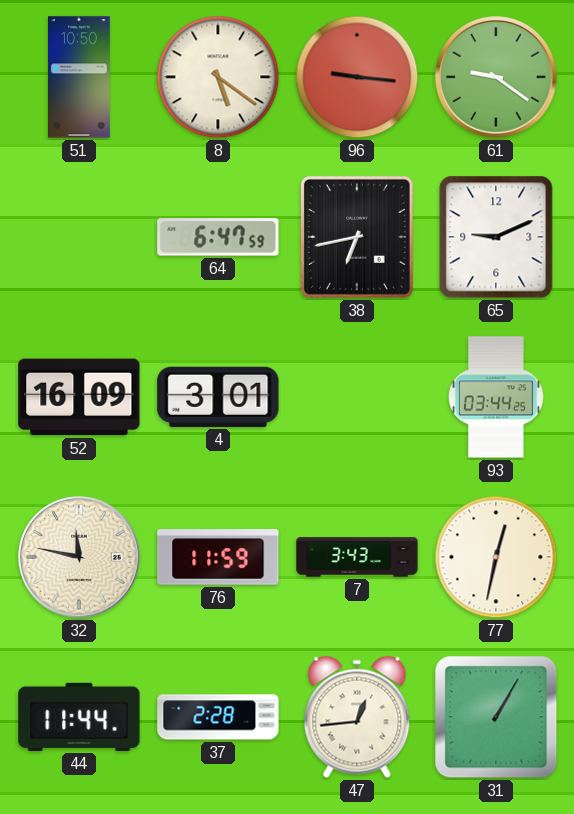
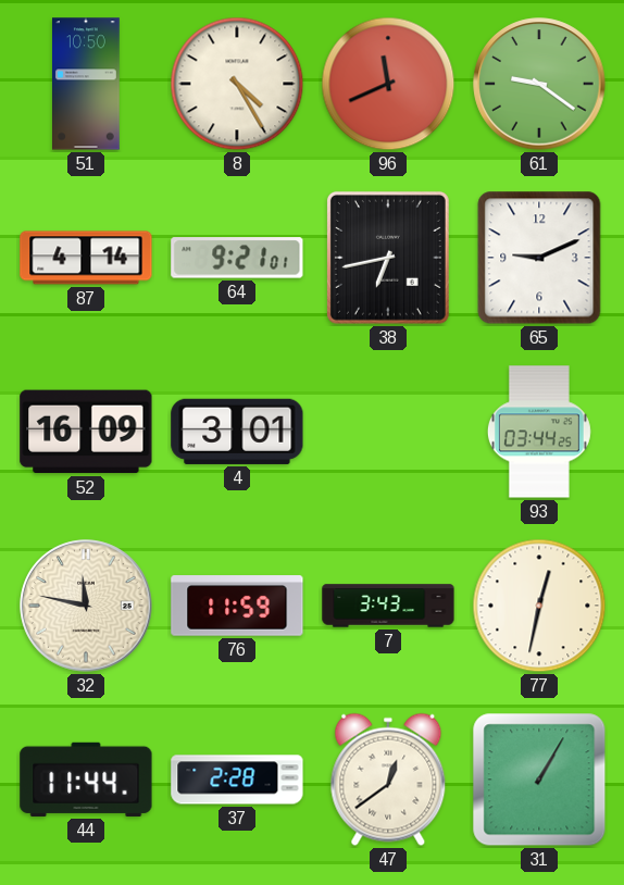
8: 5:21 -> 4:25
96: 9:16 -> 11:41
87: none -> 4:14
64: 6:47 -> 9:21
47: 12:44 -> 12:39
